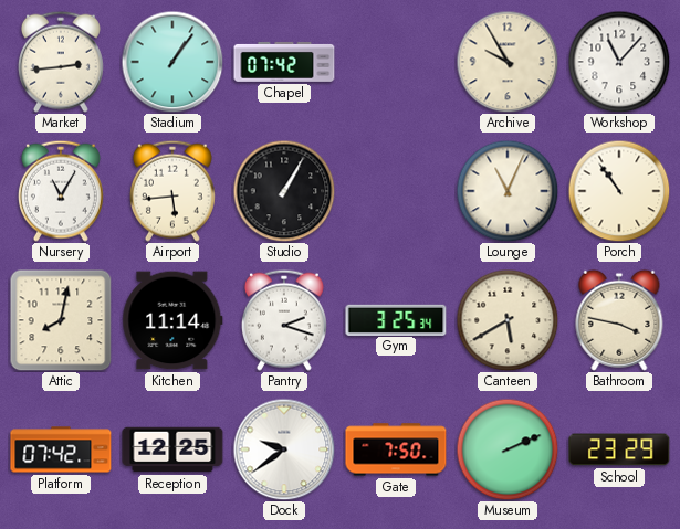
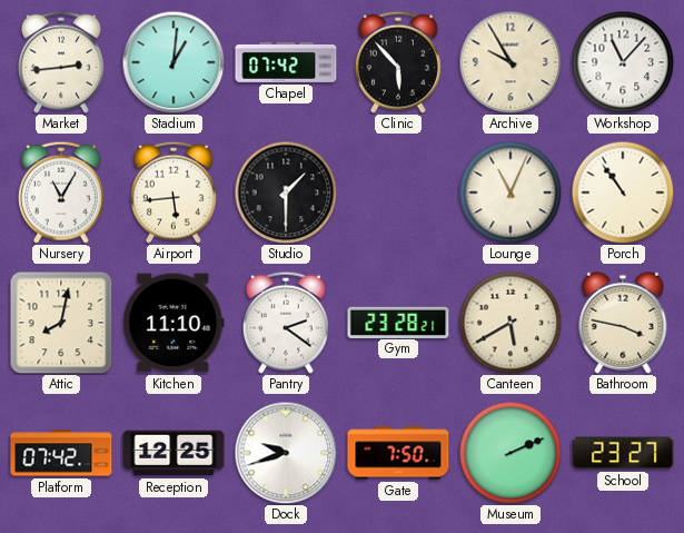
Stadium: 1:06 -> 1:01
Clinic: none -> 5:53
Studio: 1:05 -> 1:30
Kitchen: 11:14 -> 11:10
Pantry: 2:18 -> 2:21
Gym: 3:25 -> 23:28
Dock: 9:39 -> 9:42
School: 23:29 -> 23:27
